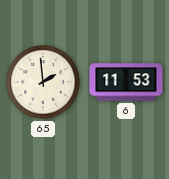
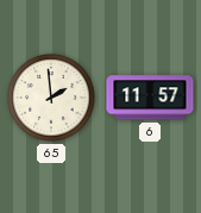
6: 11:53 -> 11:57
